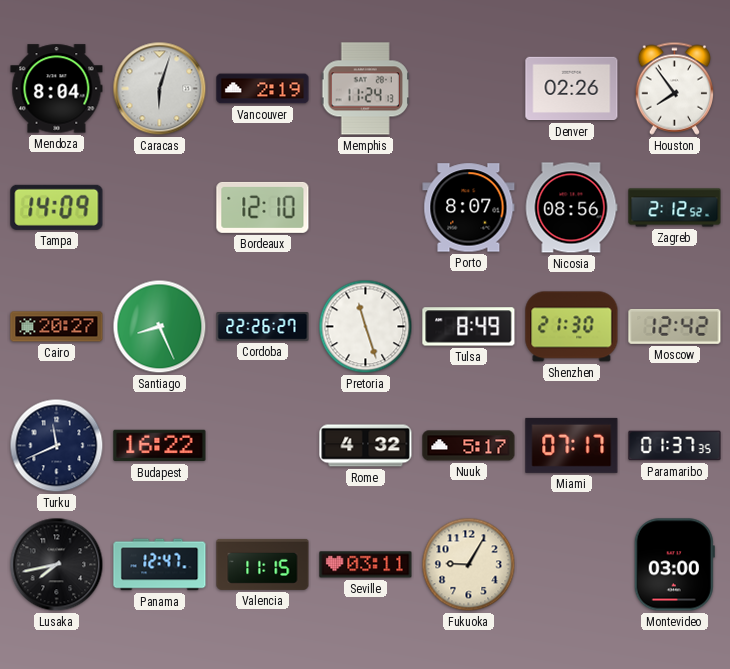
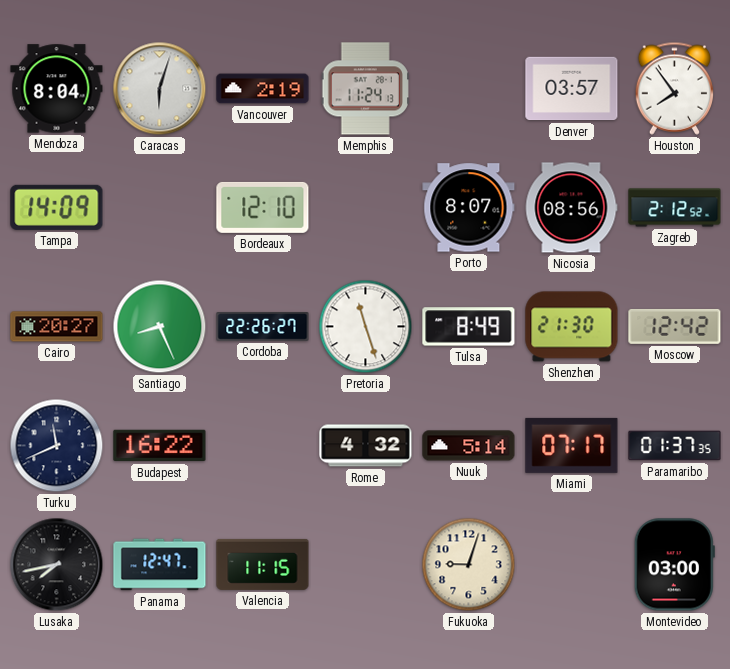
Denver: 02:26 -> 03:57
Nuuk: 5:17 -> 5:14
Seville: 03:11 -> none
Fukuoka: 9:05 -> 9:03
